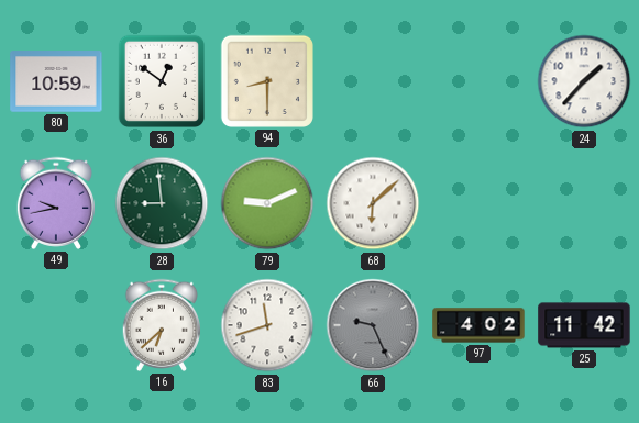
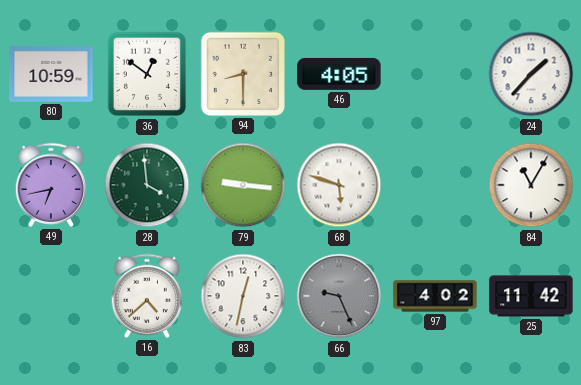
46: none -> 4:05
49: 9:43 -> 6:43
28: 8:59 -> 3:59
79: 9:11 -> 9:16
68: 6:08 -> 5:48
84: none -> 11:05
16: 6:38 -> 4:38
83: 11:42 -> 12:32
